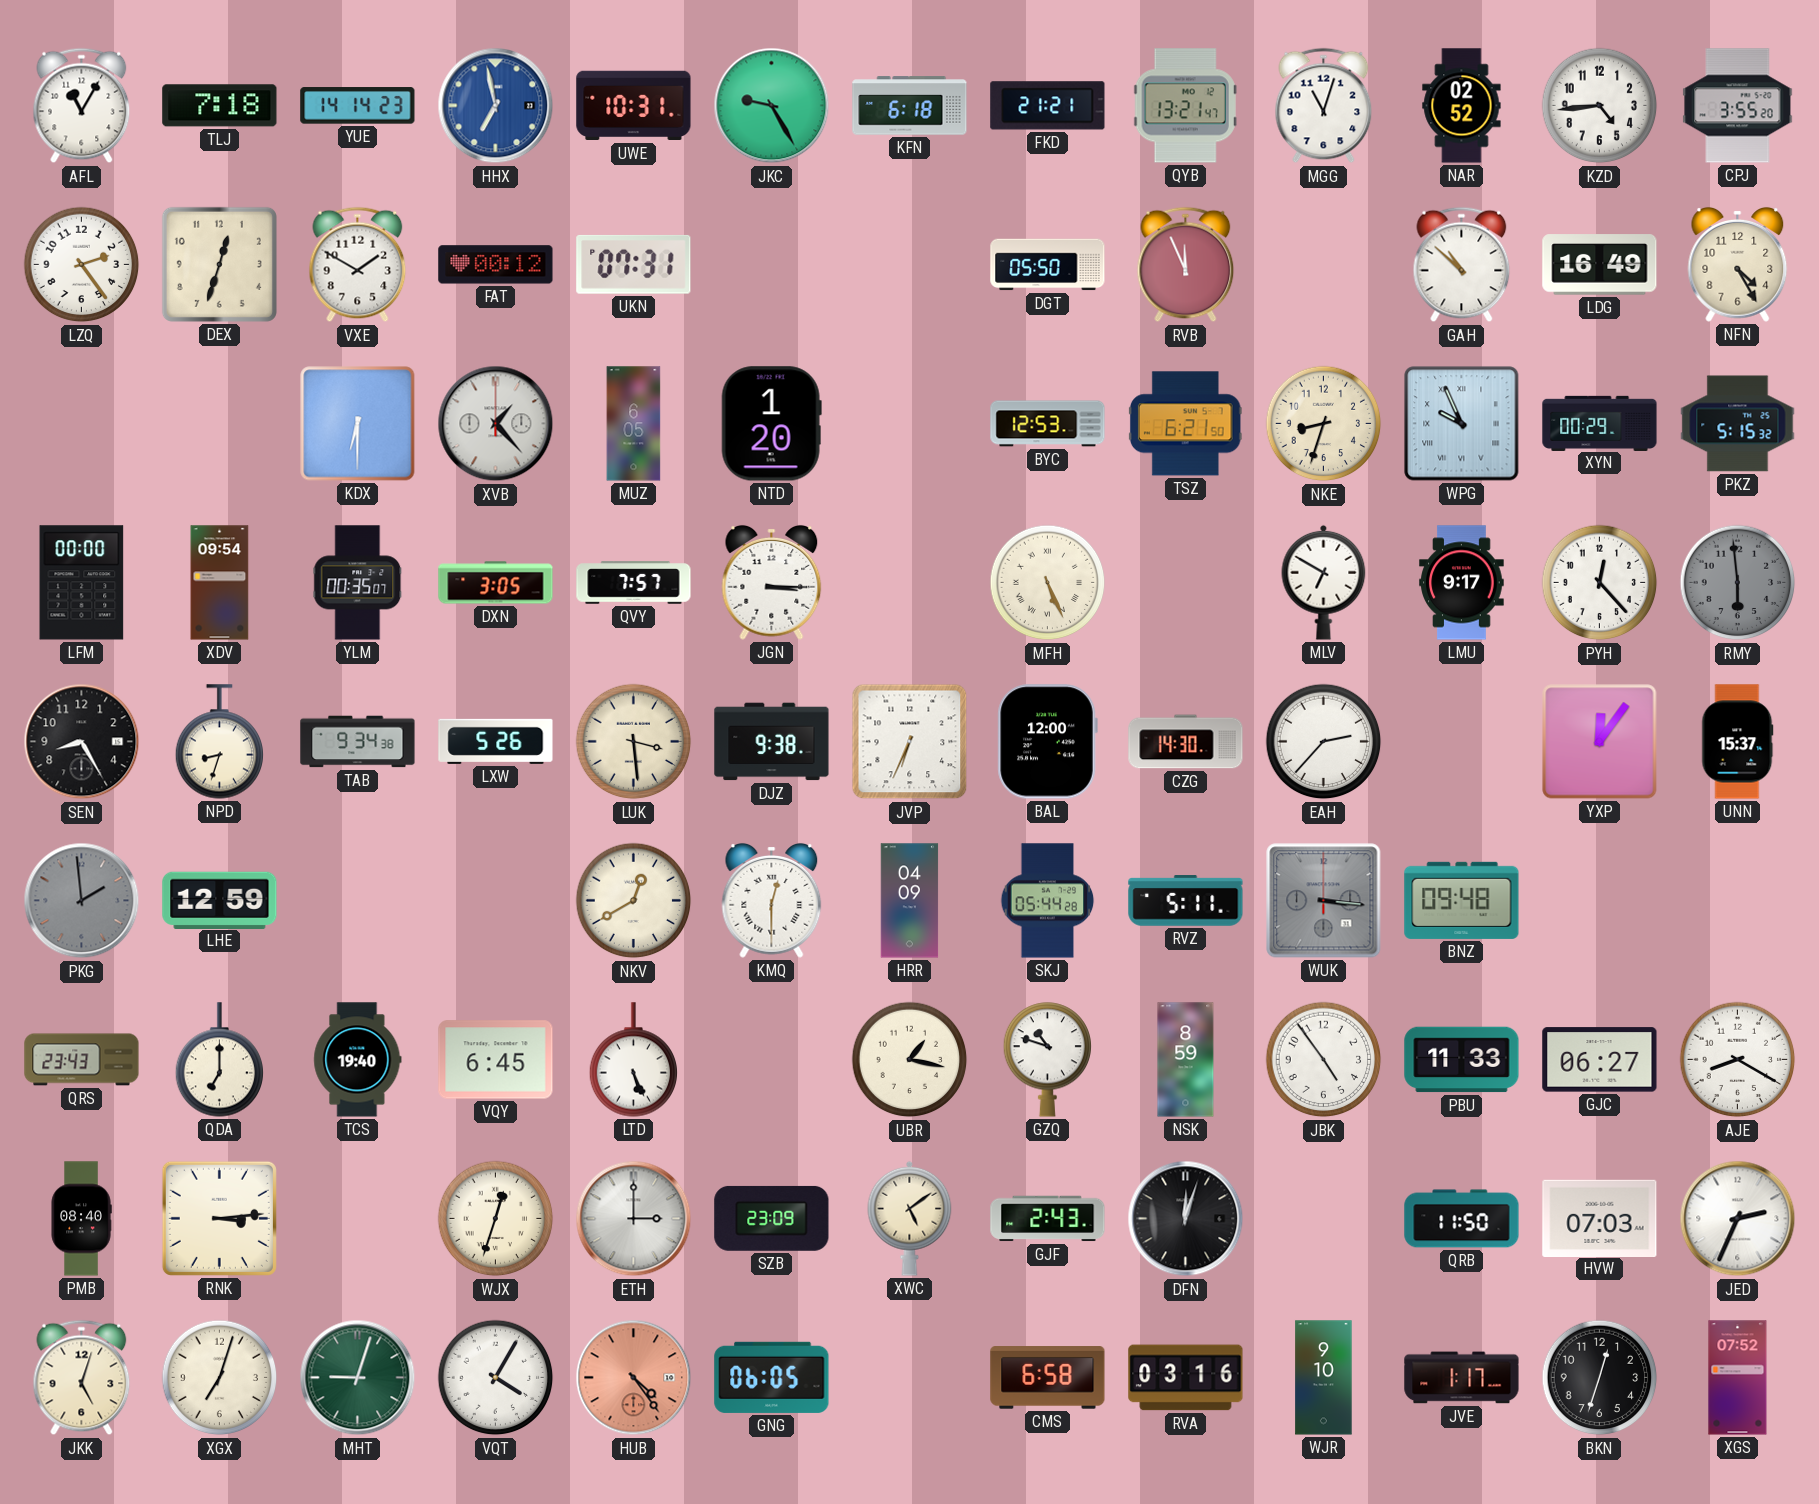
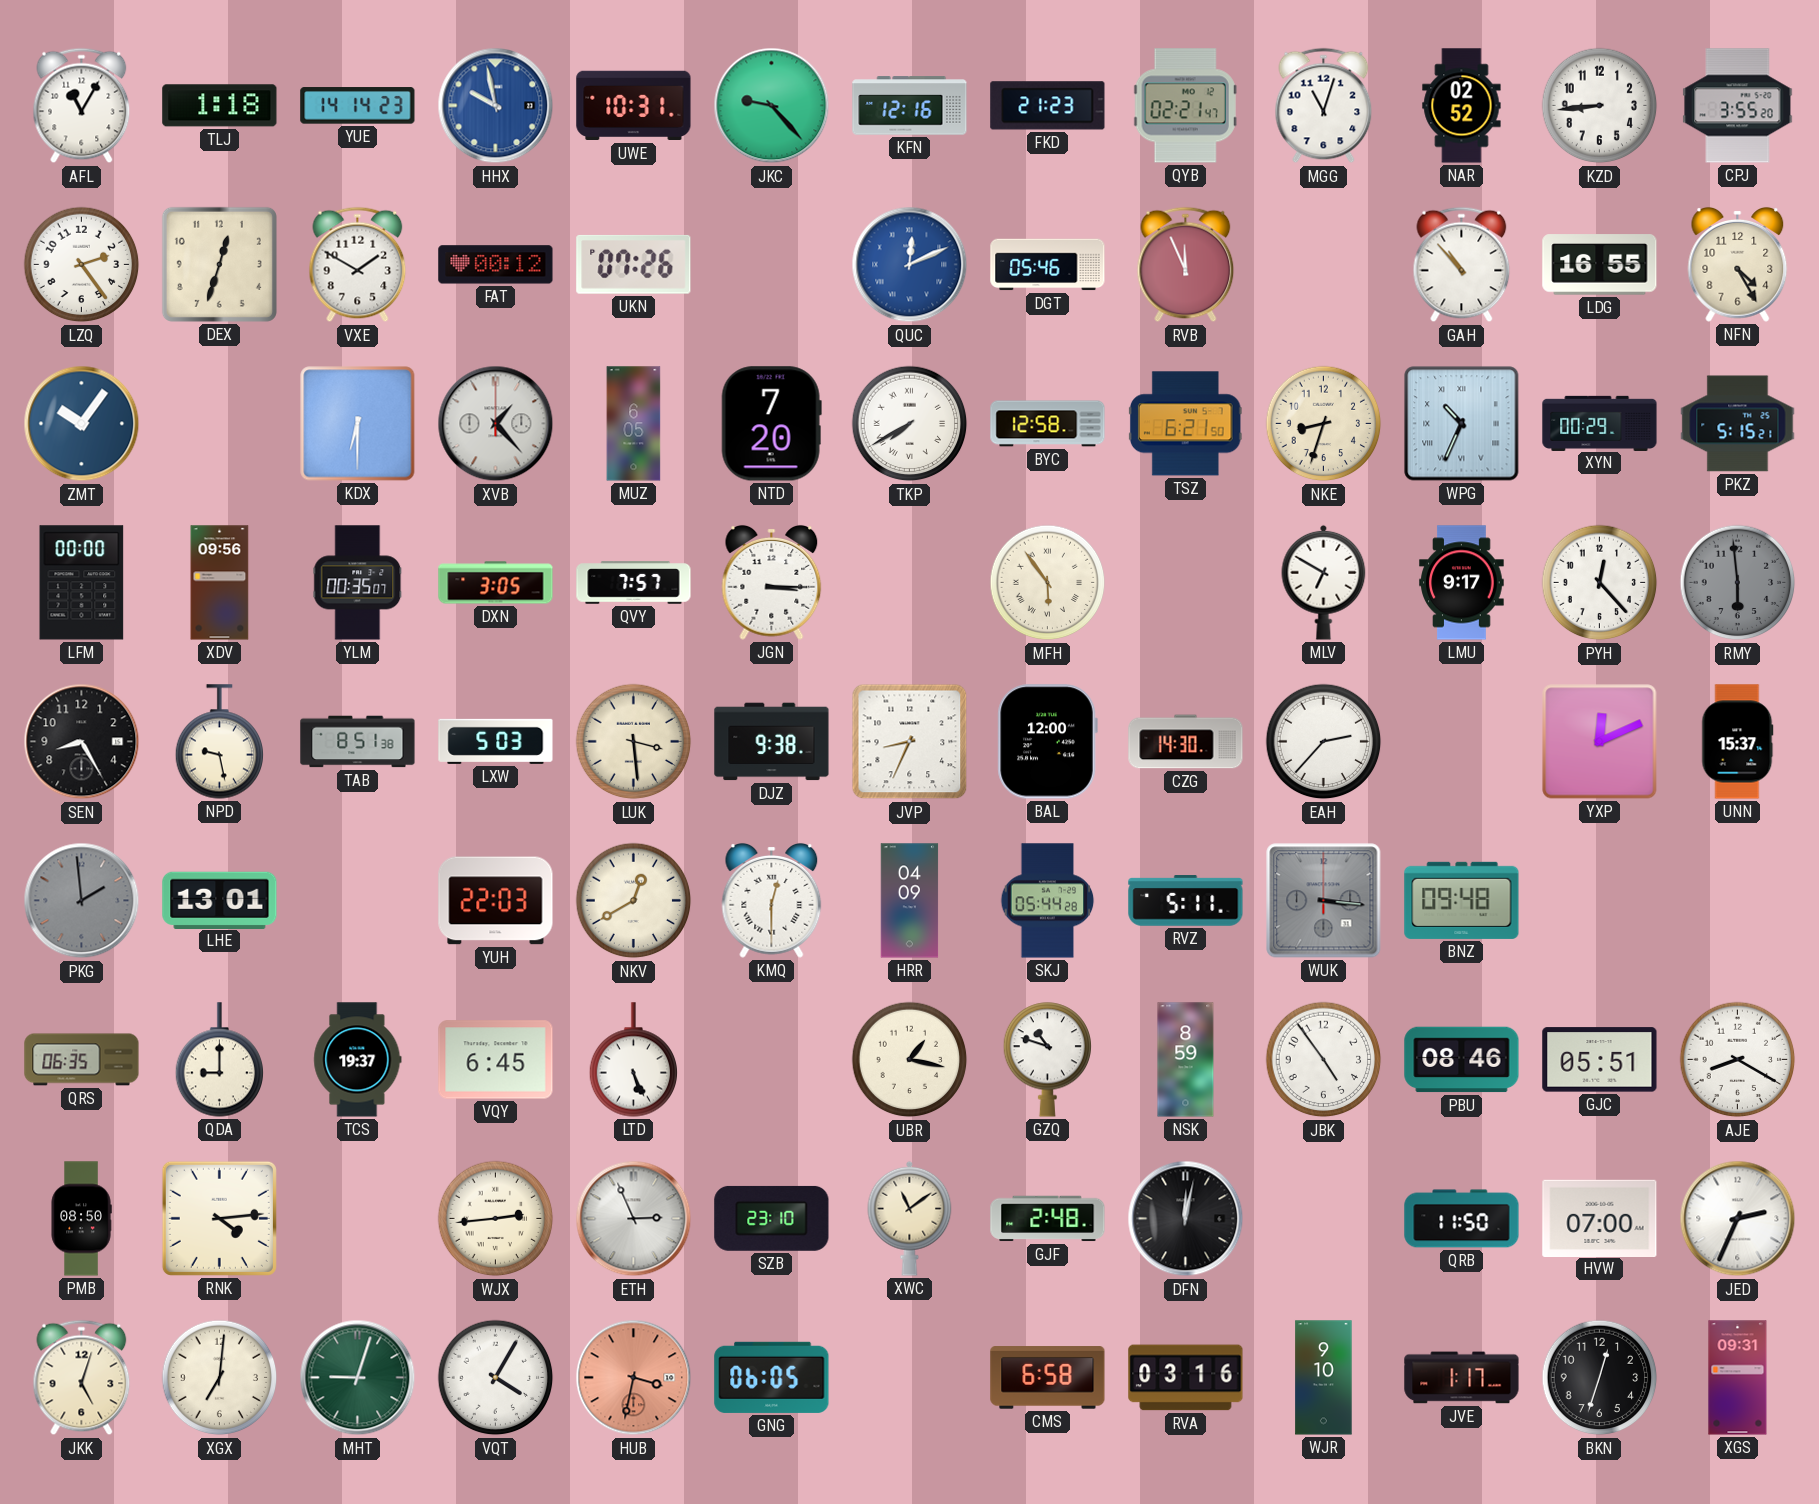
TLJ: 7:18 -> 1:18
HHX: 6:58 -> 9:58
JKC: 9:25 -> 9:23
KFN: 6:18 -> 12:16
FKD: 21:21 -> 21:23
QYB: 13:21 -> 02:21
KZD: 4:44 -> 8:44
UKN: 07:31 -> 07:26
QUC: none -> 12:11
DGT: 05:50 -> 05:46
GAH: 10:52 -> 10:53
LDG: 16:49 -> 16:55
ZMT: none -> 10:06
NTD: 1:20 -> 7:20
TKP: none -> 7:40
BYC: 12:53 -> 12:58
WPG: 9:56 -> 10:34
PKZ: 5:15:32 -> 5:15:21
XDV: 09:54 -> 09:56
MFH: 5:26 -> 5:54
NPD: 8:33 -> 9:28
TAB: 9:34 -> 8:51
LXW: 5:26 -> 5:03
JVP: 6:34 -> 8:34
YXP: 12:06 -> 12:11
LHE: 12:59 -> 13:01
YUH: none -> 22:03
QRS: 23:43 -> 06:35
QDA: 7:00 -> 9:00
TCS: 19:40 -> 19:37
PBU: 11:33 -> 08:46
GJC: 06:27 -> 05:51
PMB: 08:40 -> 08:50
RNK: 3:14 -> 4:14
WJX: 12:33 -> 2:44
ETH: 3:00 -> 2:56
SZB: 23:09 -> 23:10
XWC: 5:09 -> 11:09
GJF: 2:43 -> 2:48
DFN: 12:03 -> 12:02
HVW: 07:03 -> 07:00
XGX: 7:03 -> 7:01
HUB: 4:24 -> 3:32
XGS: 07:52 -> 09:31
